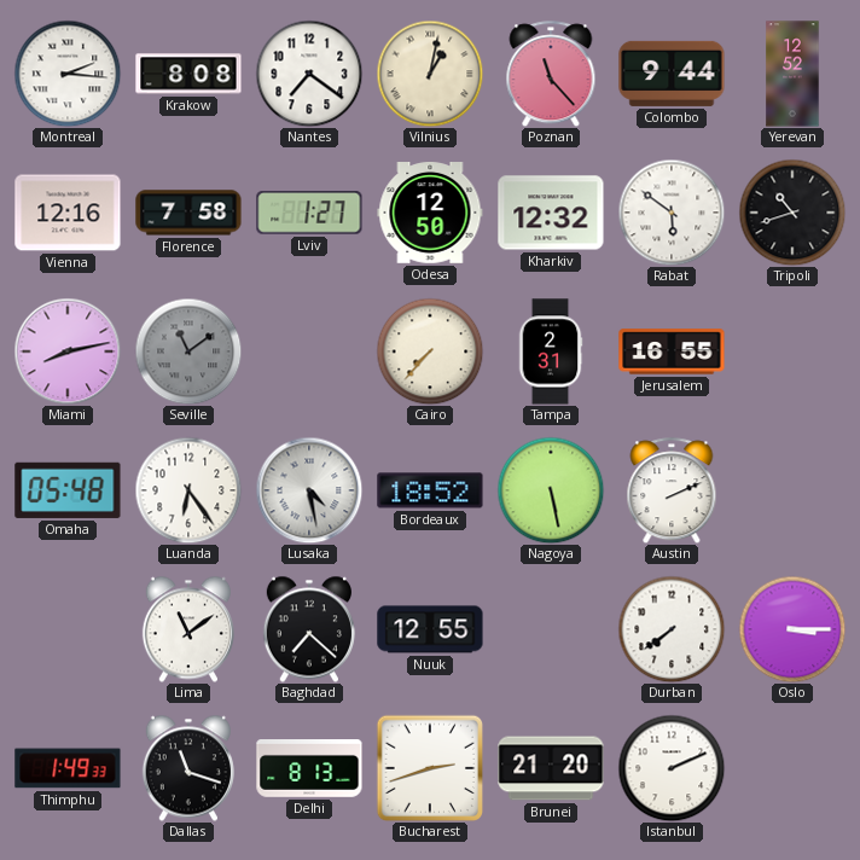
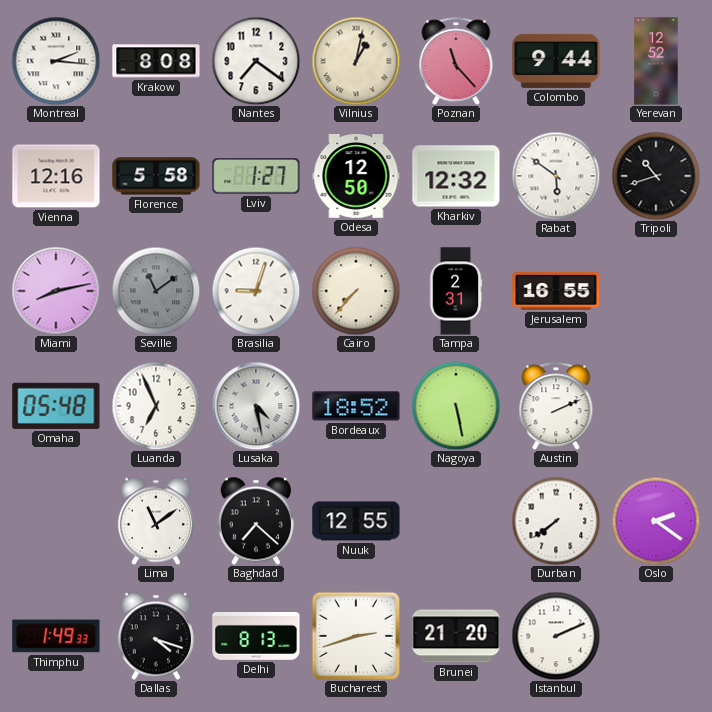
Florence: 7:58 -> 5:58
Brasilia: none -> 9:03
Luanda: 6:24 -> 6:56
Oslo: 3:15 -> 2:21
Dallas: 11:18 -> 4:18
